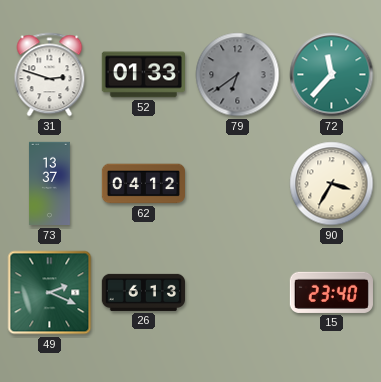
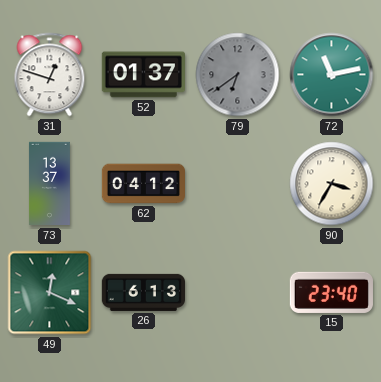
31: 2:48 -> 12:48
52: 01:33 -> 01:37
72: 11:37 -> 11:13
49: 2:19 -> 12:19
